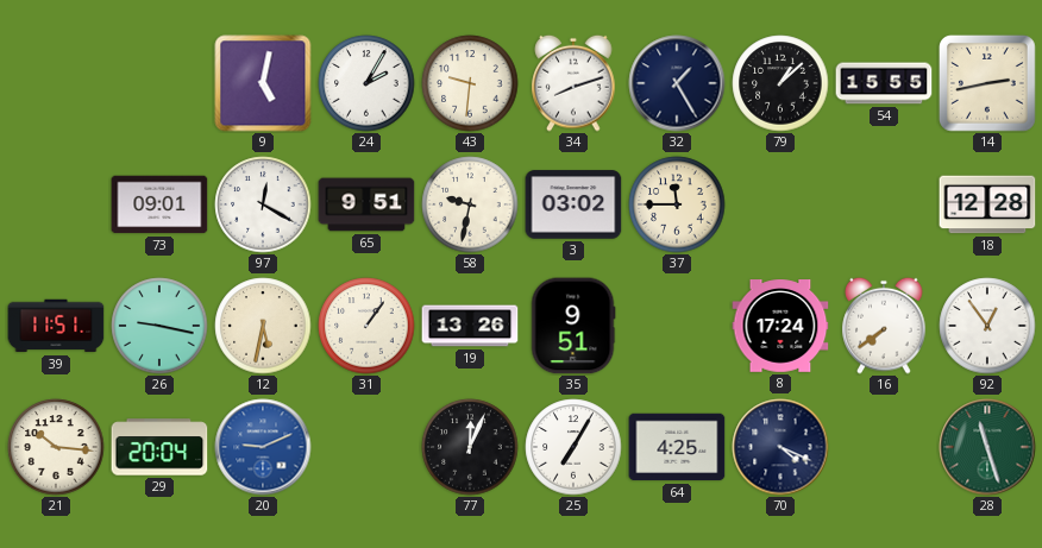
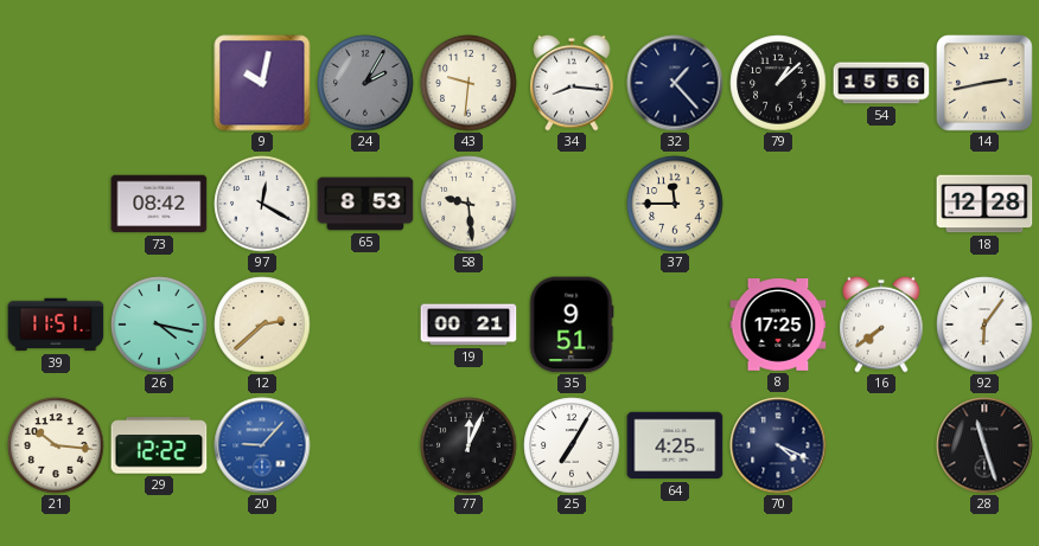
9: 5:02 -> 10:02
24 dial: white -> grey
34: 8:12 -> 8:16
32: 1:25 -> 1:23
54: 15:55 -> 15:56
73: 09:01 -> 08:42
65: 9:51 -> 8:53
58: 9:32 -> 9:29
3: 03:02 -> none
26: 9:17 -> 4:17
12: 5:32 -> 2:38
31: 1:06 -> none
19: 13:26 -> 00:21
8: 17:24 -> 17:25
92: 12:54 -> 6:06
29: 20:04 -> 12:22
20: 9:11 -> 9:07
28 dial: green -> black
